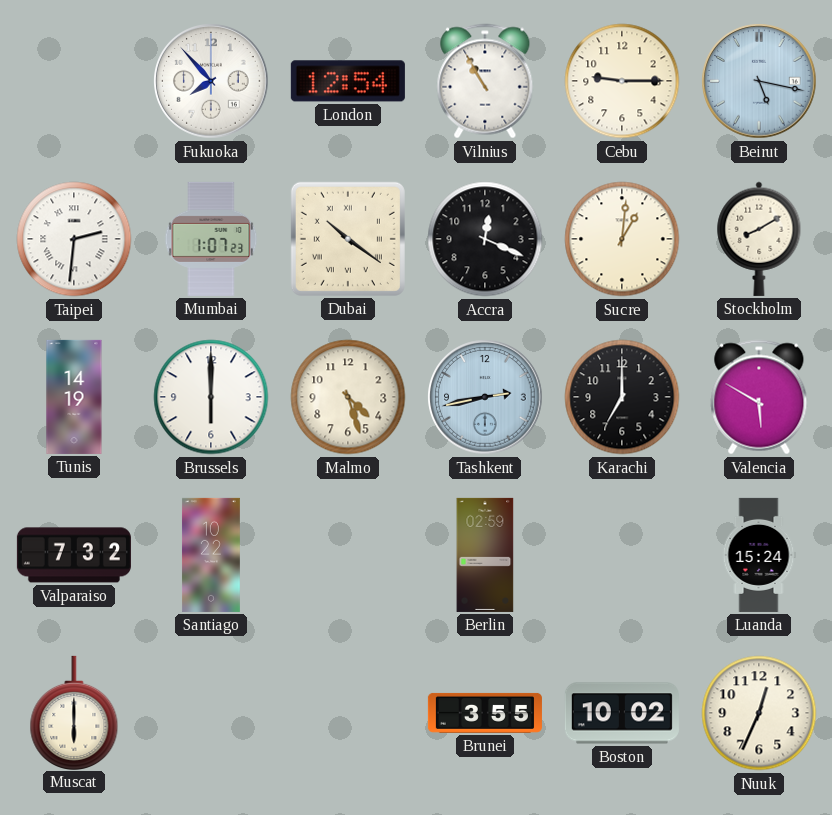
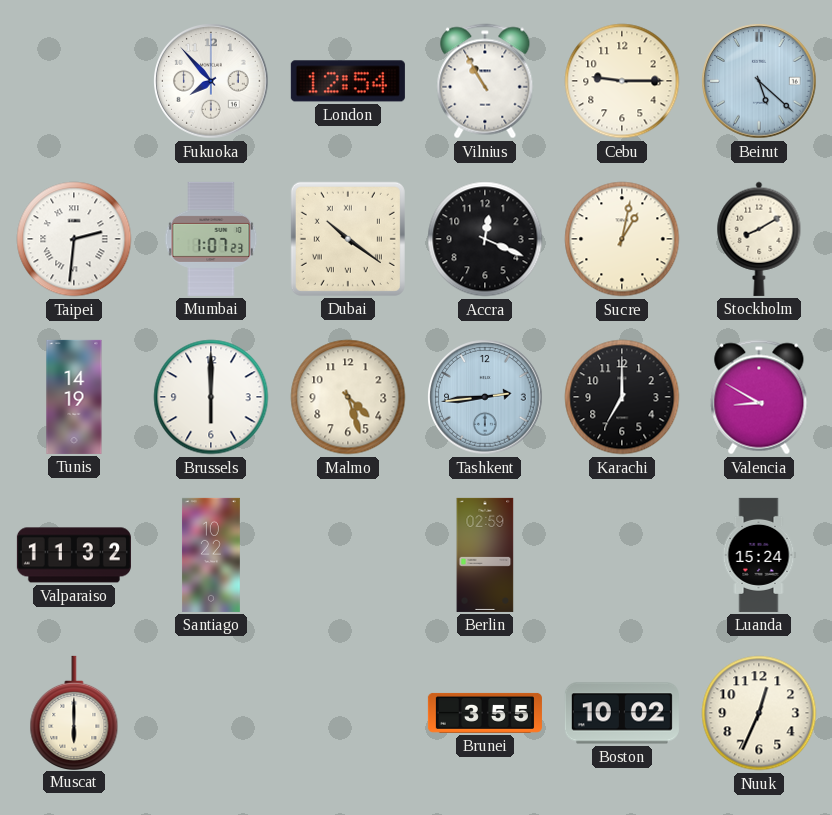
Beirut: 5:17 -> 5:22
Sucre: 1:01 -> 1:02
Tashkent: 2:43 -> 2:44
Valencia: 5:50 -> 8:50
Valparaiso: 7:32 -> 11:32
